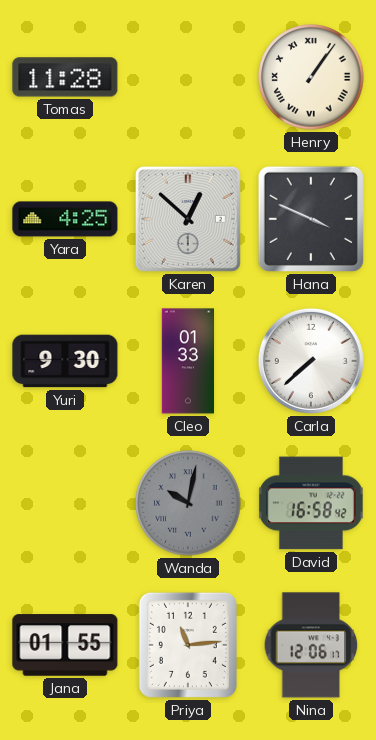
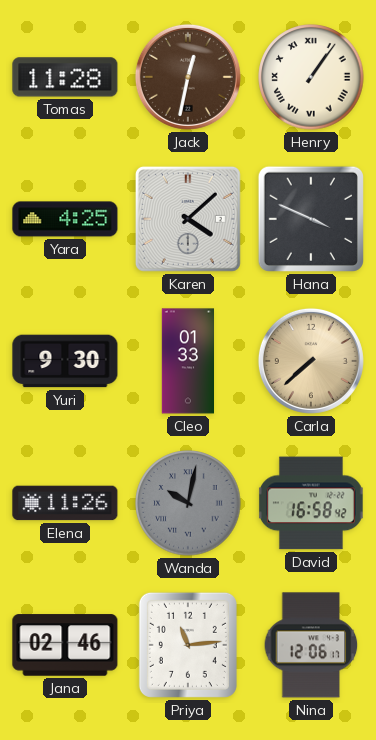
Jack: none -> 12:32
Karen: 12:52 -> 4:08
Carla dial: white -> champagne
Elena: none -> 11:26
Jana: 01:55 -> 02:46
